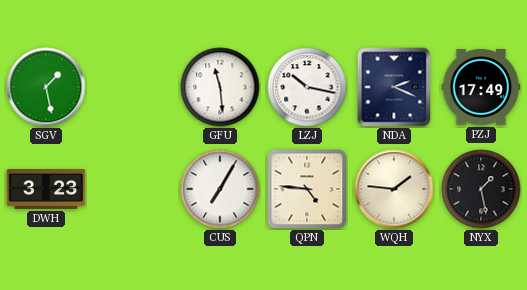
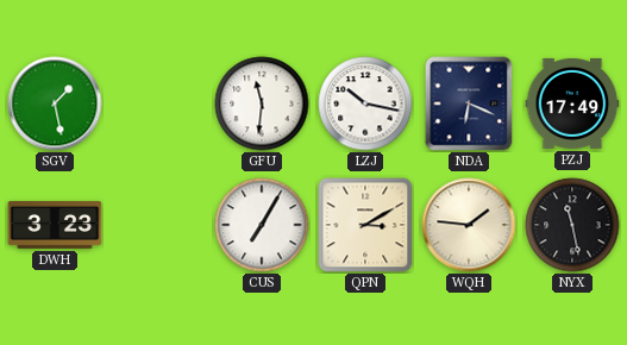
GFU: 11:29 -> 11:31
NDA: 2:19 -> 6:19
QPN: 4:46 -> 3:10
NYX: 1:28 -> 11:28
